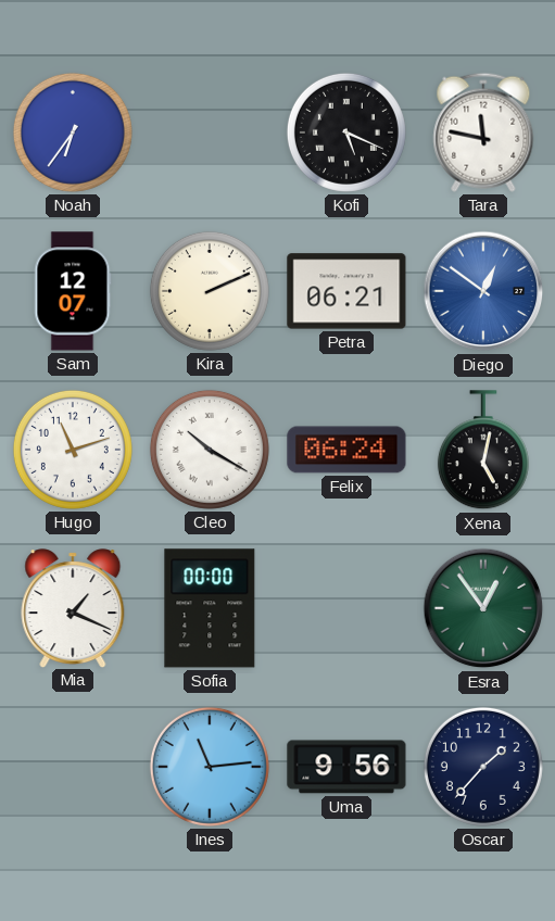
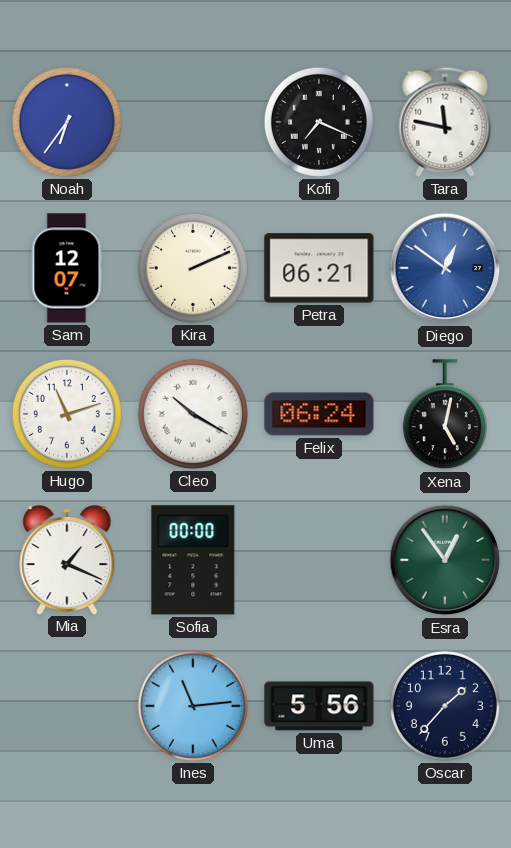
Kofi: 5:19 -> 7:19
Uma: 9:56 -> 5:56
